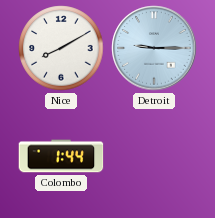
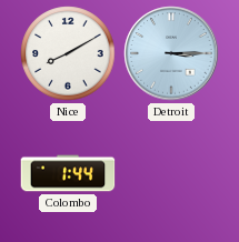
Detroit: 9:15 -> 3:15
